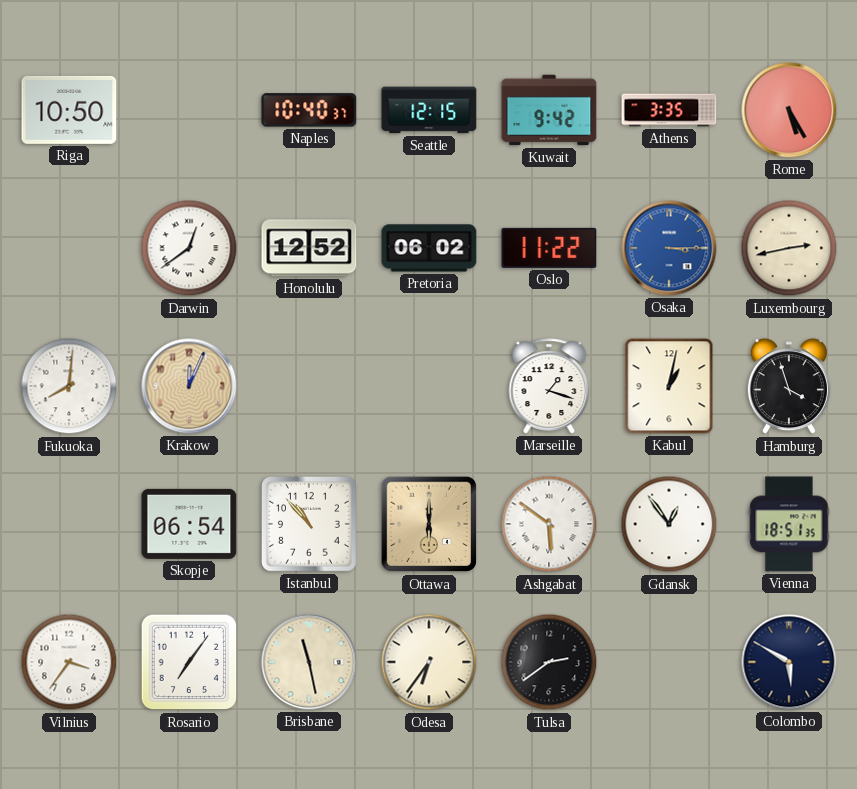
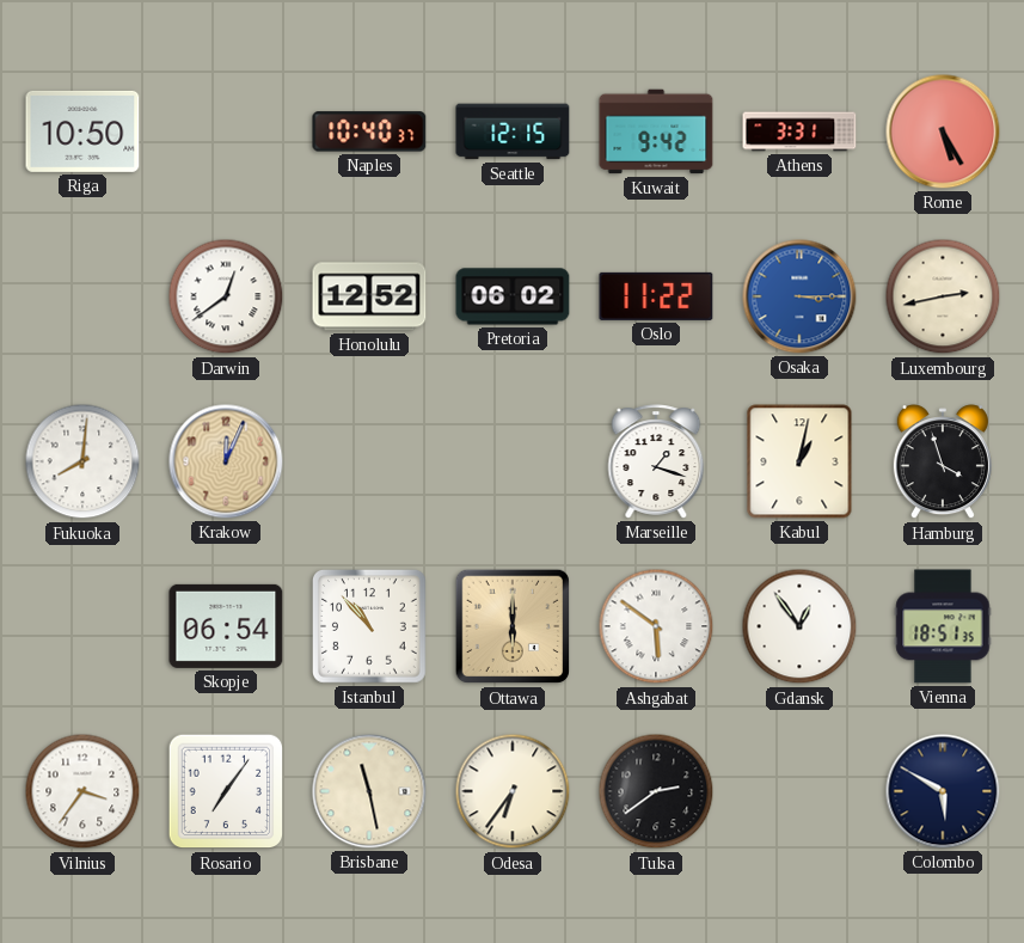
Athens: 3:35 -> 3:31
